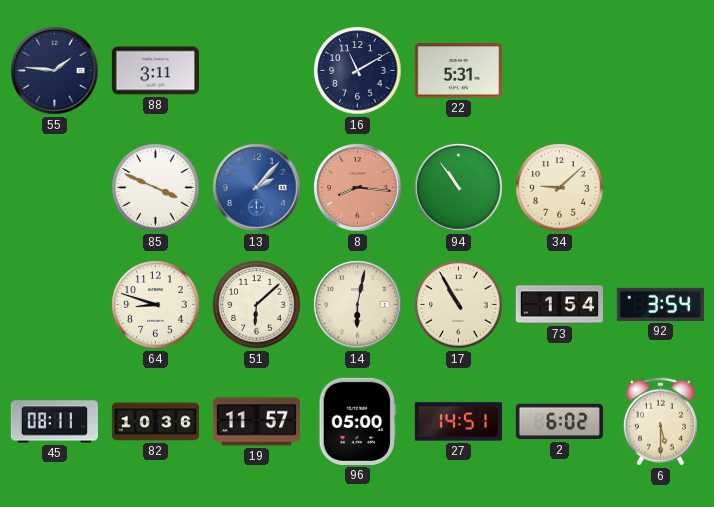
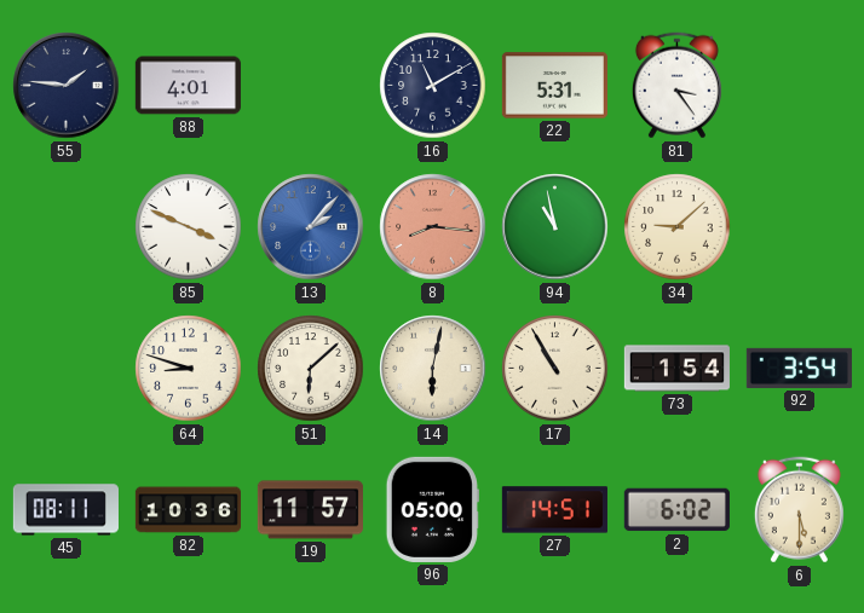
88: 3:11 -> 4:01
81: none -> 3:24
94: 10:54 -> 10:58
